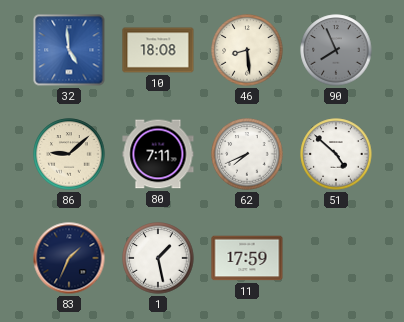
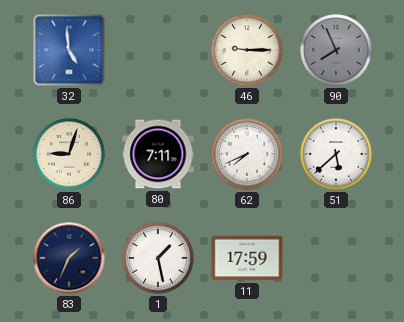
10: 18:08 -> none
46: 8:29 -> 9:15
86: 9:08 -> 9:03
51: 4:52 -> 5:38
